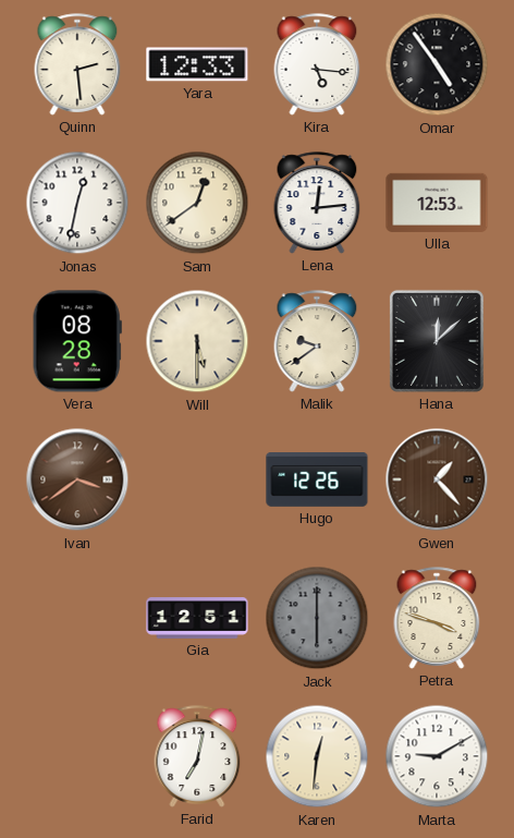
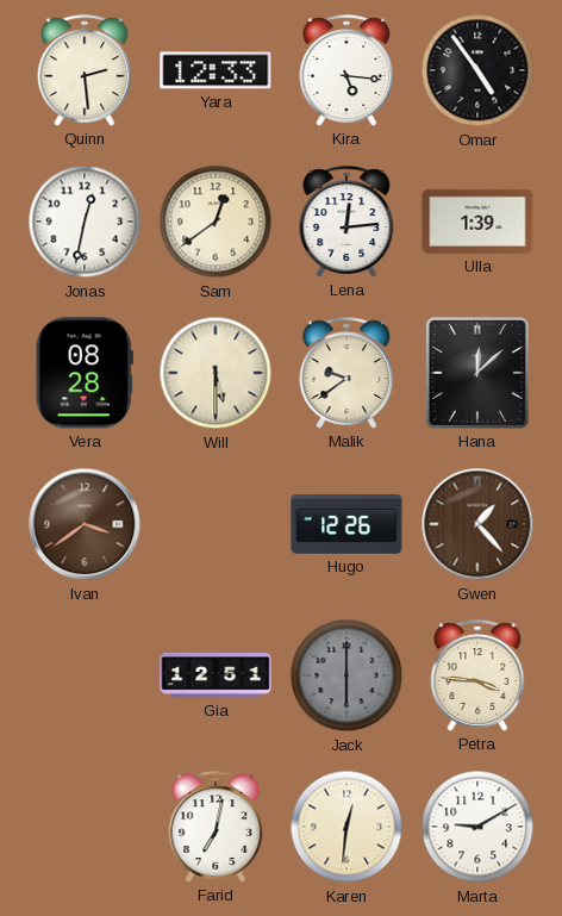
Ulla: 12:53 -> 1:39
Petra: 3:48 -> 3:46
